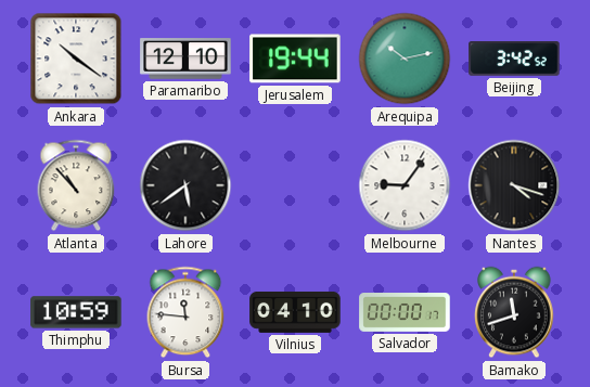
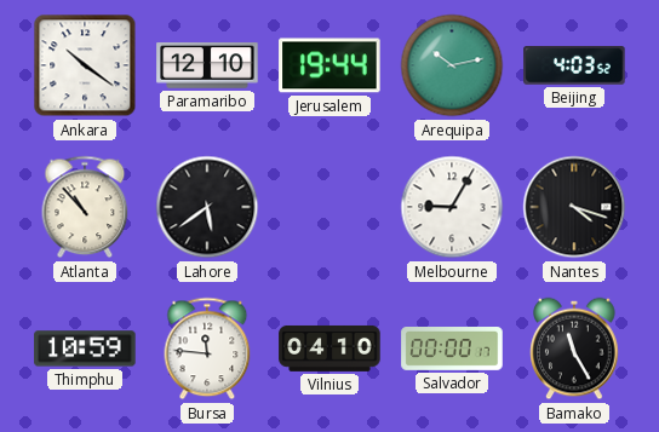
Beijing: 3:42 -> 4:03
Melbourne: 9:06 -> 9:05
Bamako: 11:42 -> 11:25
